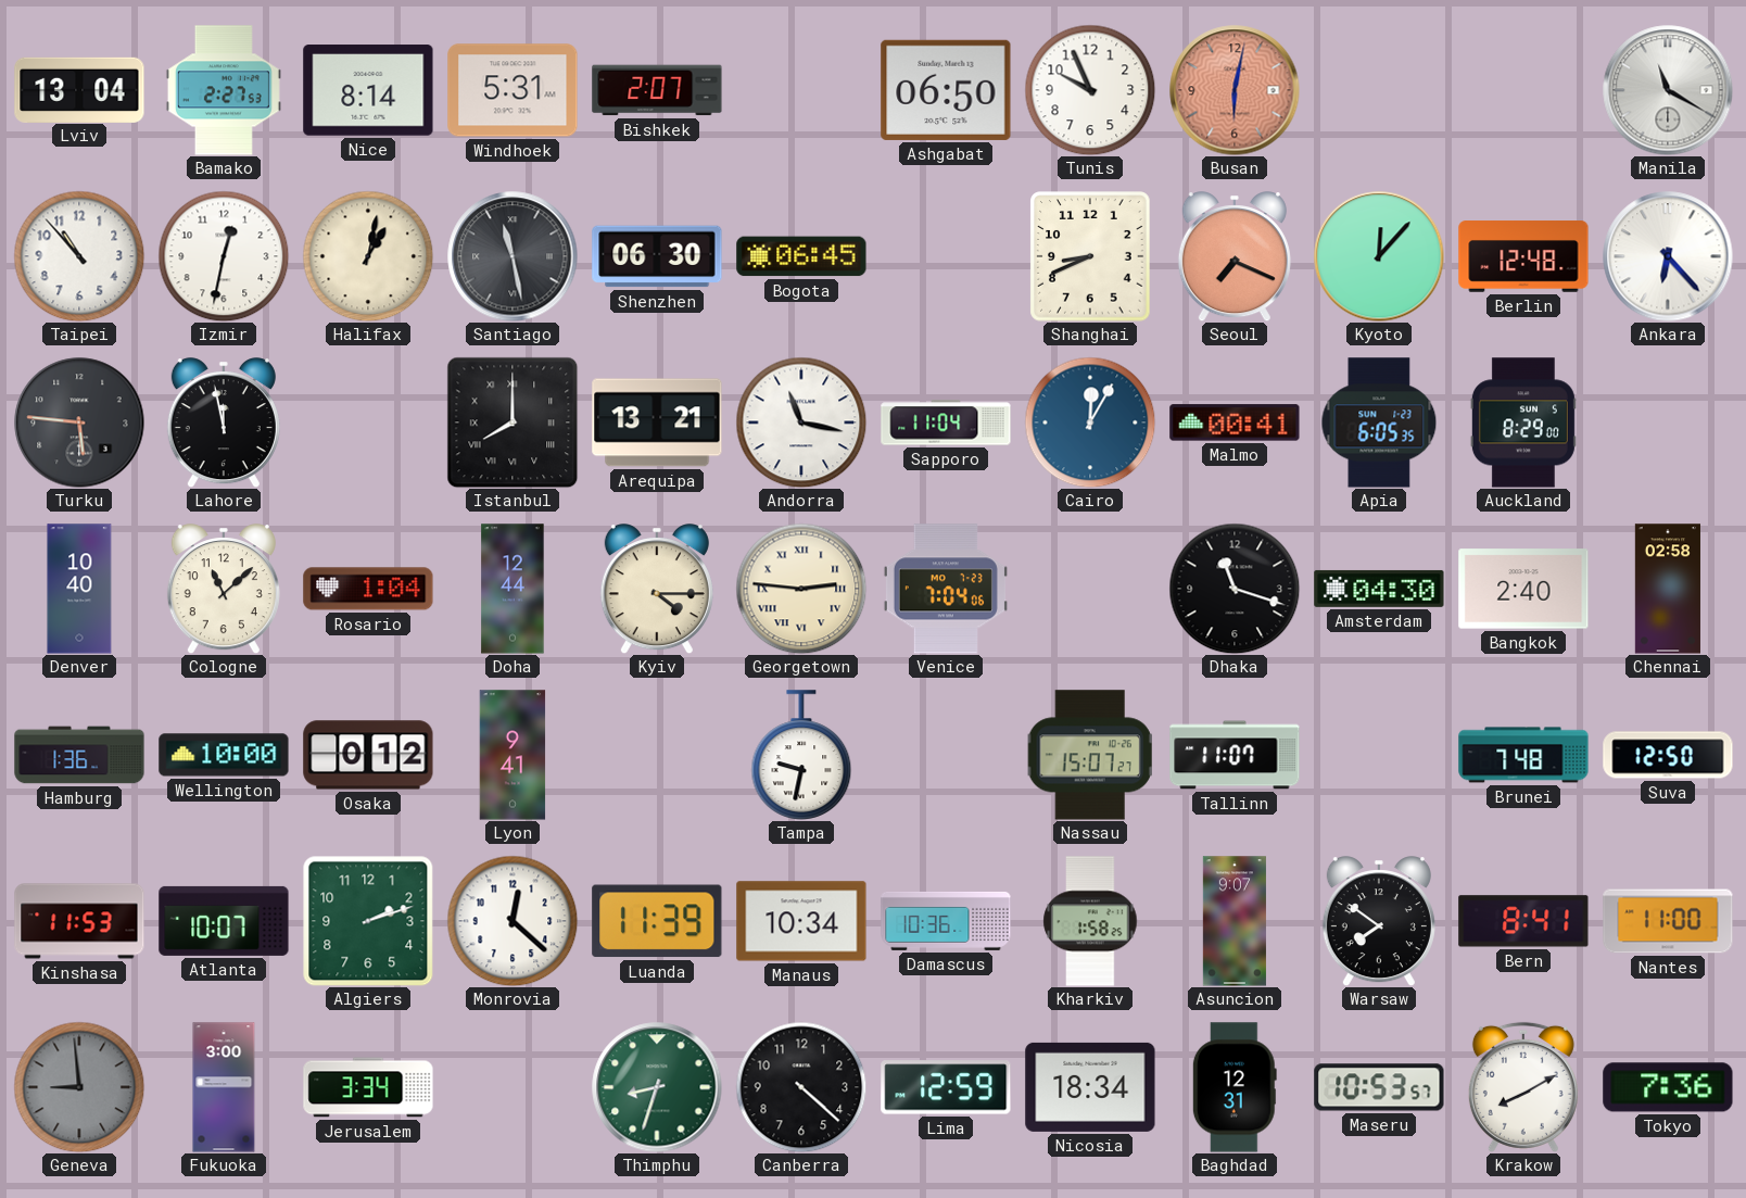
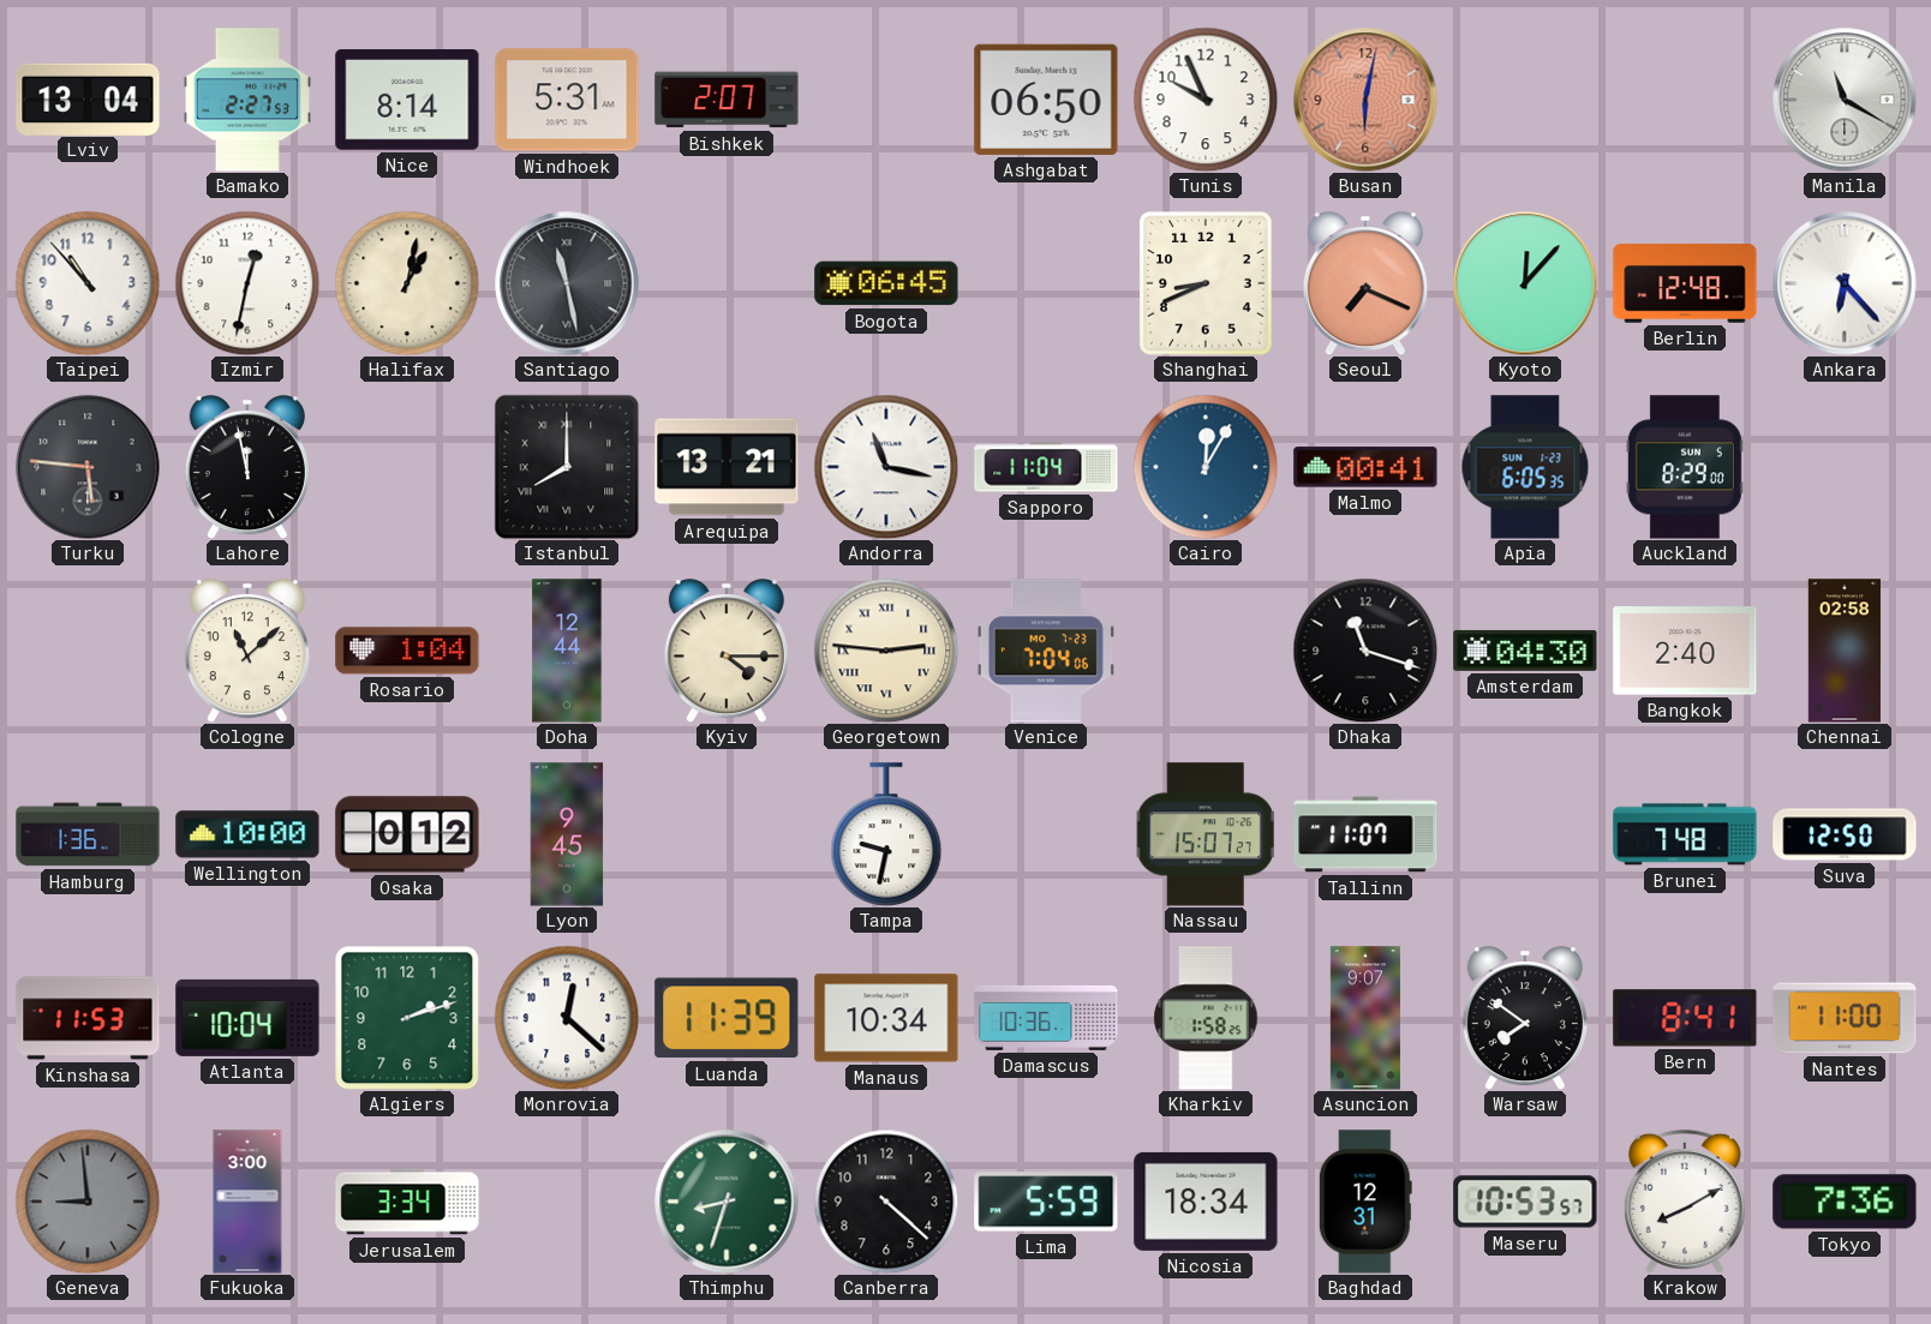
Shenzhen: 06:30 -> none
Denver: 10:40 -> none
Lyon: 9:41 -> 9:45
Atlanta: 10:07 -> 10:04
Lima: 12:59 -> 5:59
